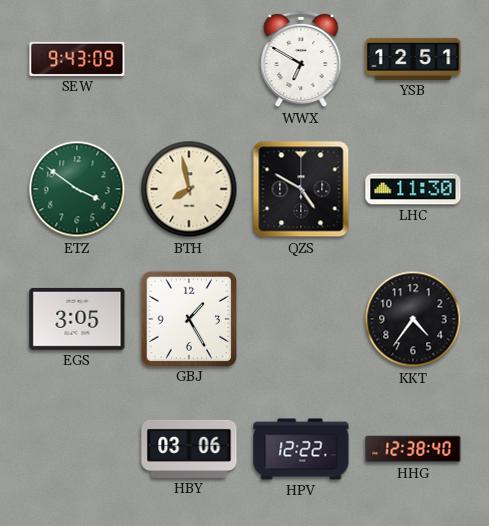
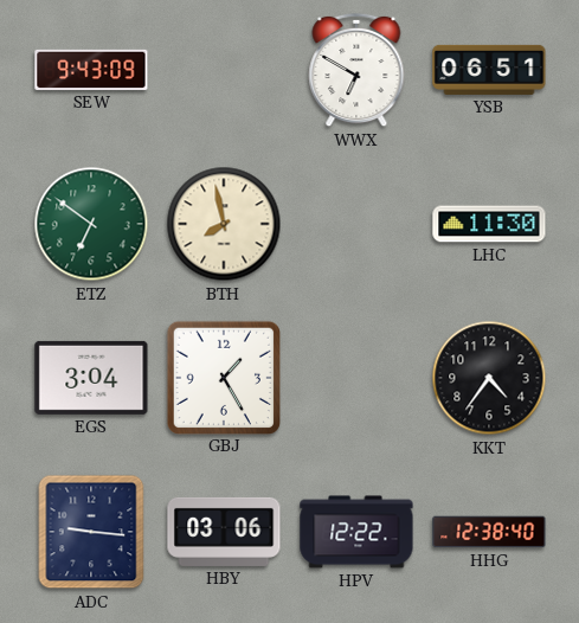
YSB: 12:51 -> 06:51
ETZ: 3:51 -> 6:51
QZS: 4:50 -> none
EGS: 3:05 -> 3:04
ADC: none -> 9:16
